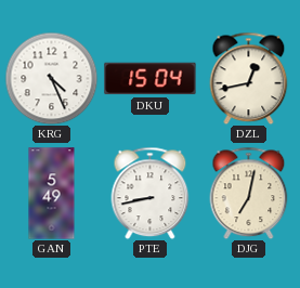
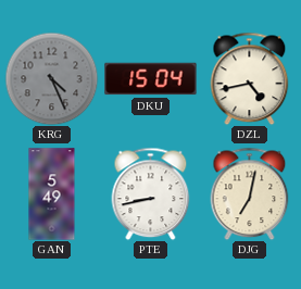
KRG dial: white -> grey
DZL: 12:43 -> 4:43
